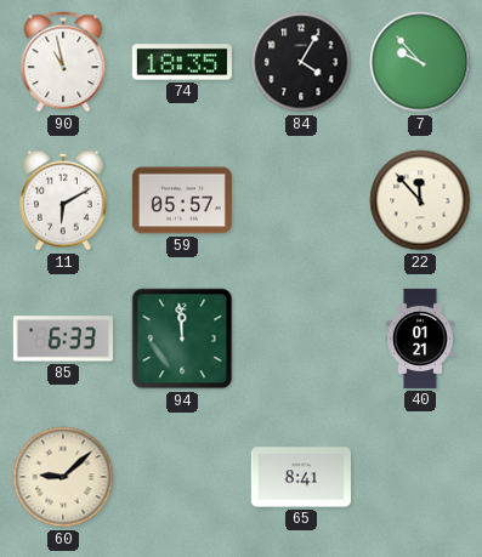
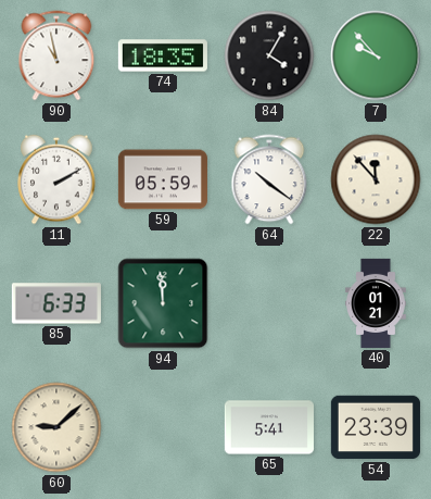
11: 6:10 -> 2:10
59: 05:57 -> 05:59
64: none -> 10:21
65: 8:41 -> 5:41
54: none -> 23:39
